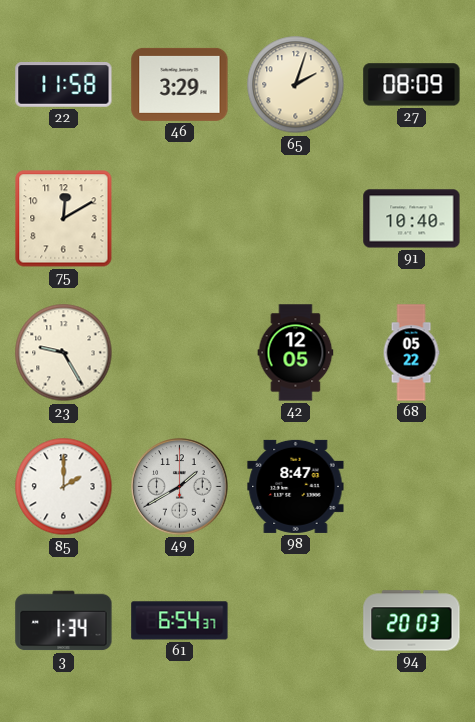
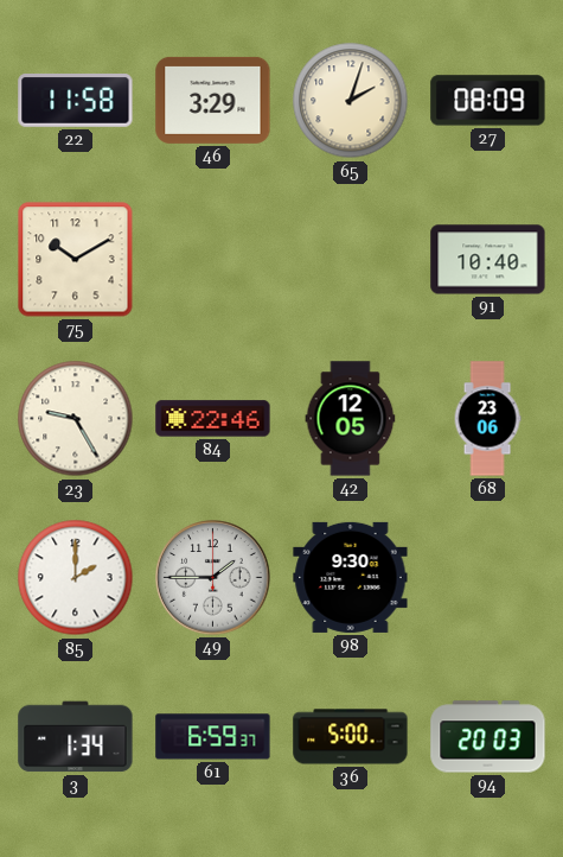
75: 12:10 -> 10:10
84: none -> 22:46
68: 05:22 -> 23:06
49: 1:40 -> 1:45
98: 8:47 -> 9:30
61: 6:54 -> 6:59
36: none -> 5:00
